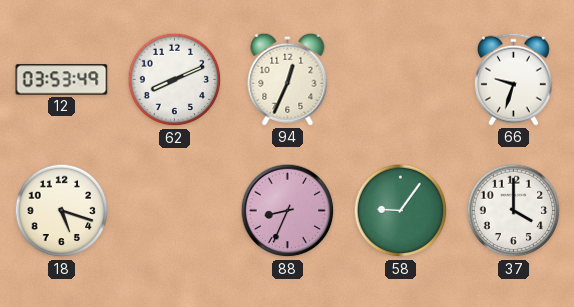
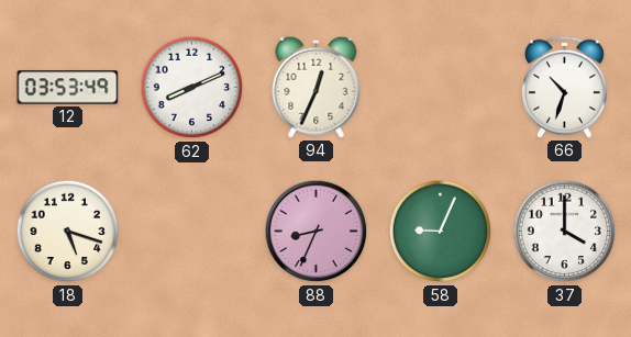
66: 9:33 -> 10:33
58: 9:06 -> 9:04
